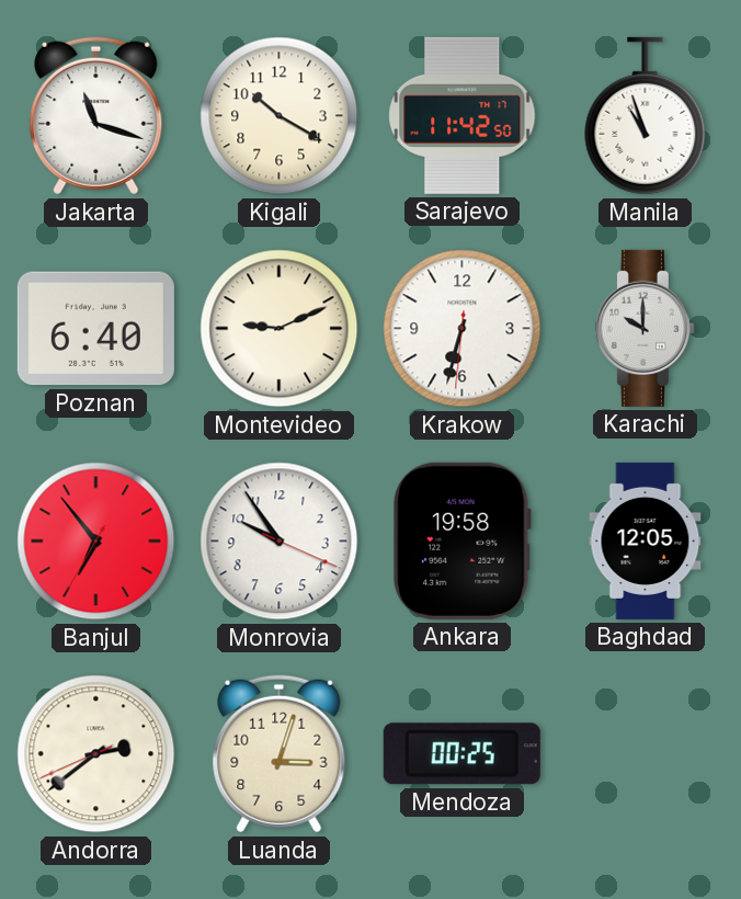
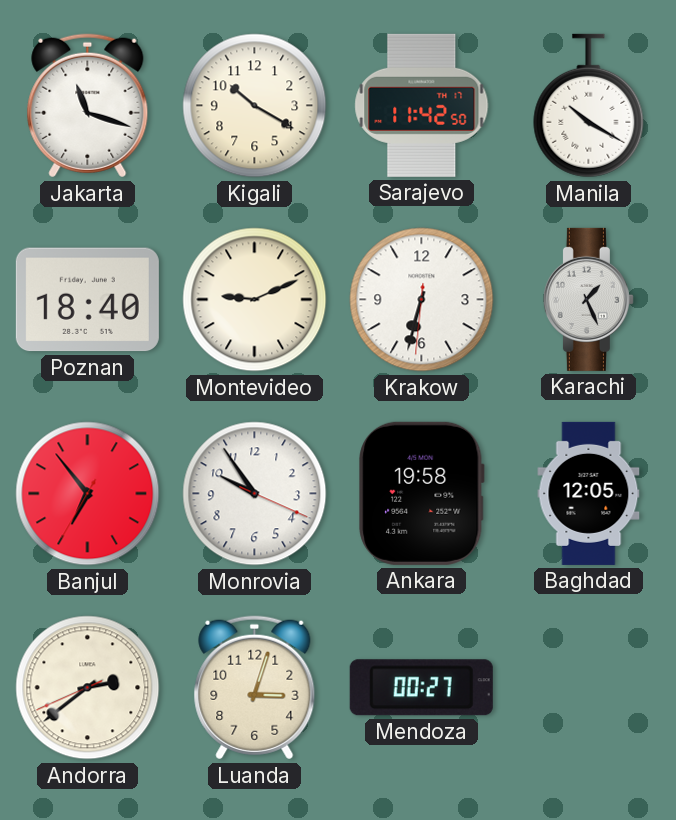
Manila: 10:57 -> 10:20
Poznan: 6:40 -> 18:40
Karachi: 10:00 -> 1:26
Mendoza: 00:25 -> 00:27
